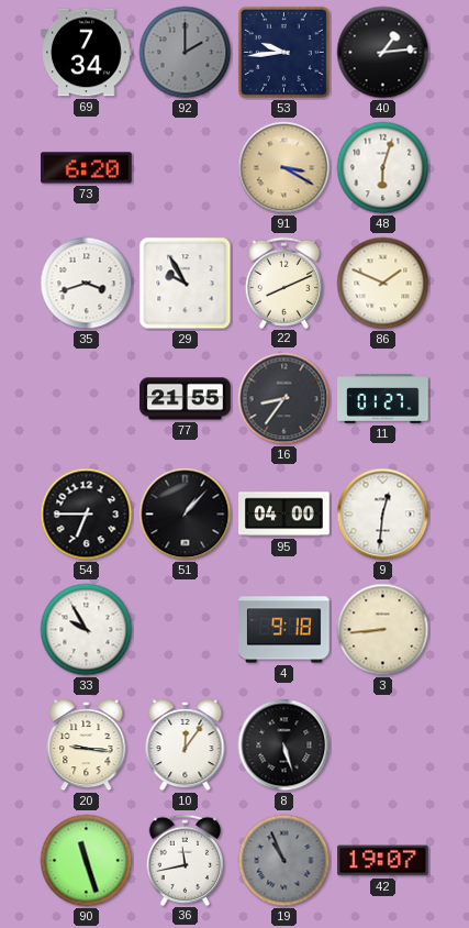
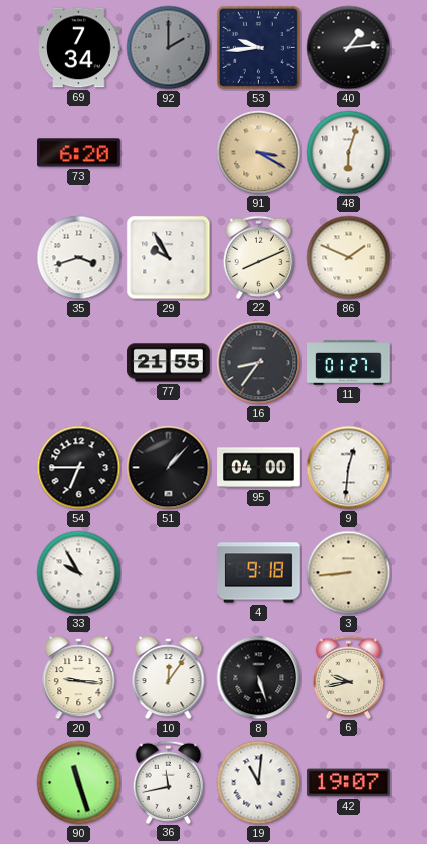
6: none -> 9:43
19: 10:56 -> 11:01
19 dial: grey -> white
